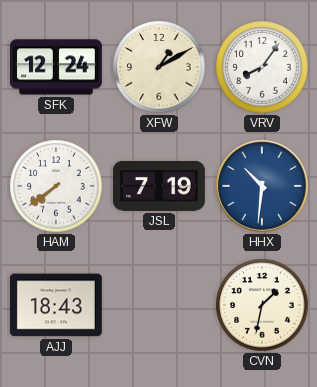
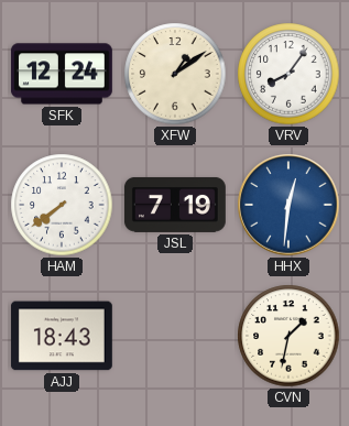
XFW: 1:10 -> 1:09
HHX: 10:31 -> 12:31
